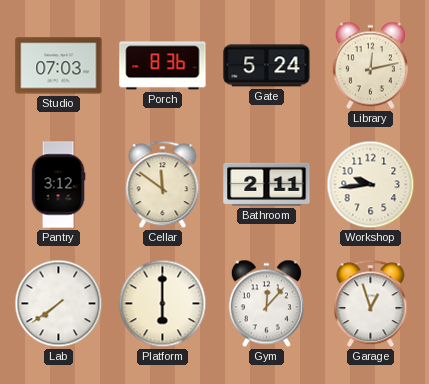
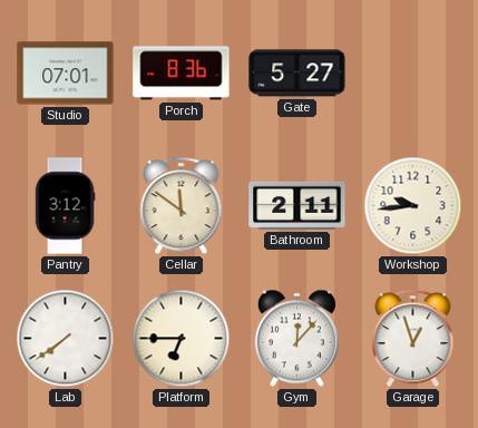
Studio: 07:03 -> 07:01
Gate: 5:24 -> 5:27
Library: 12:13 -> none
Platform: 6:00 -> 6:45
